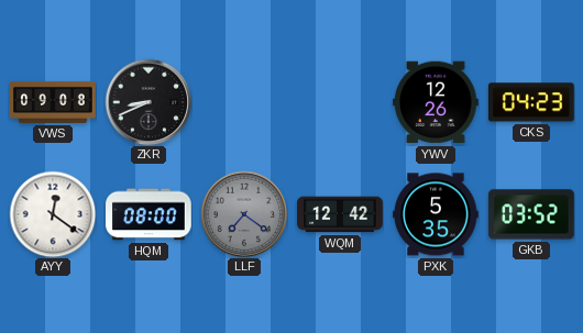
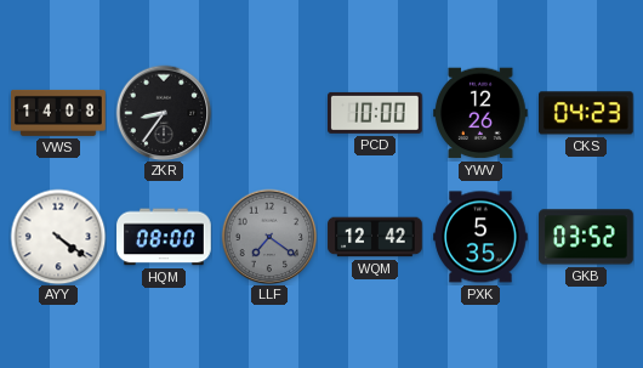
VWS: 09:08 -> 14:08
ZKR: 8:41 -> 8:36
PCD: none -> 10:00
AYY: 12:21 -> 4:21
